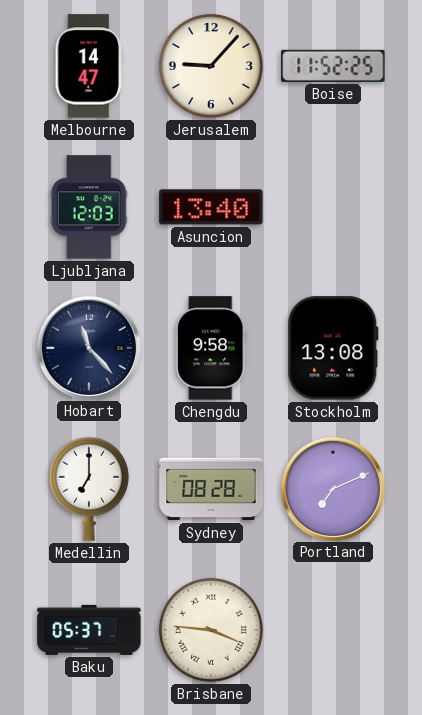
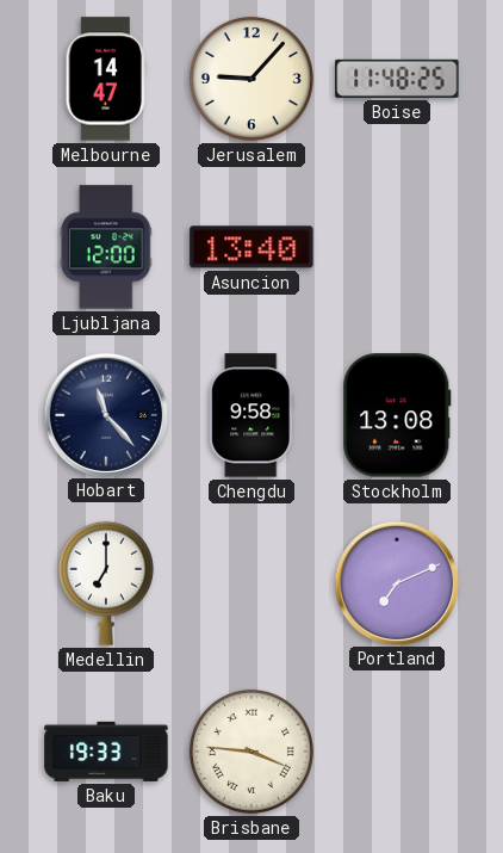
Boise: 11:52 -> 11:48
Ljubljana: 12:03 -> 12:00
Sydney: 08:28 -> none
Baku: 05:37 -> 19:33
